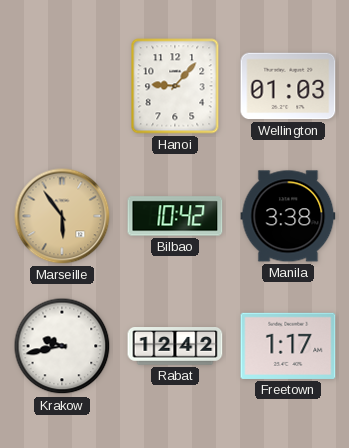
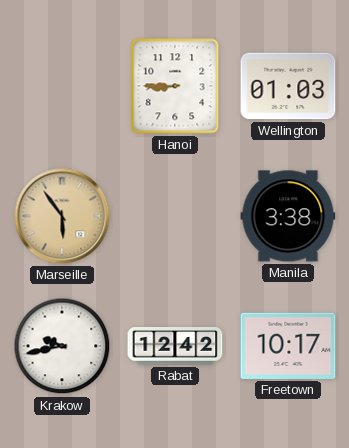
Hanoi: 9:07 -> 8:45
Bilbao: 10:42 -> none
Freetown: 1:17 -> 10:17
